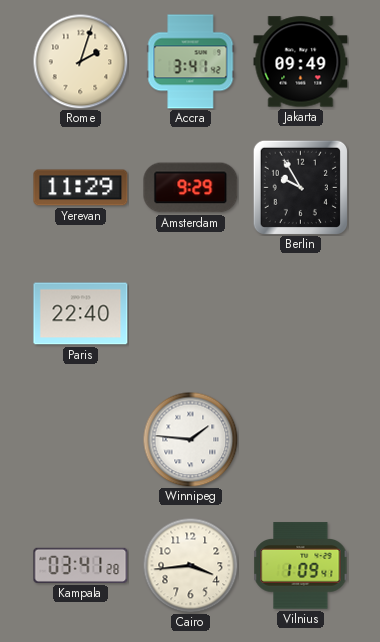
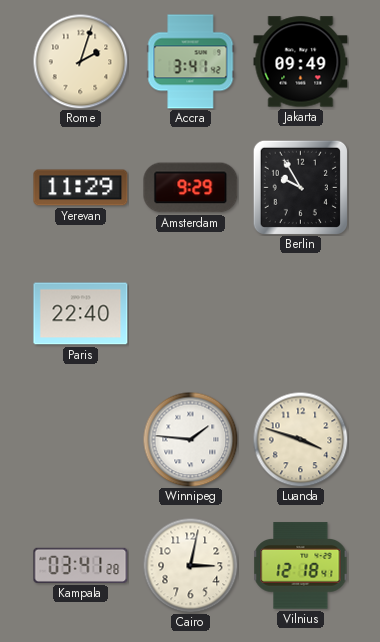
Luanda: none -> 3:48
Cairo: 3:44 -> 3:02
Vilnius: 1:09 -> 12:18
